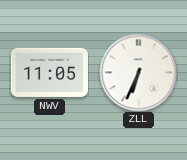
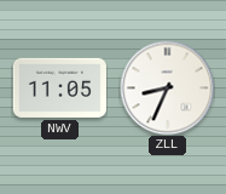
ZLL: 6:34 -> 8:34
